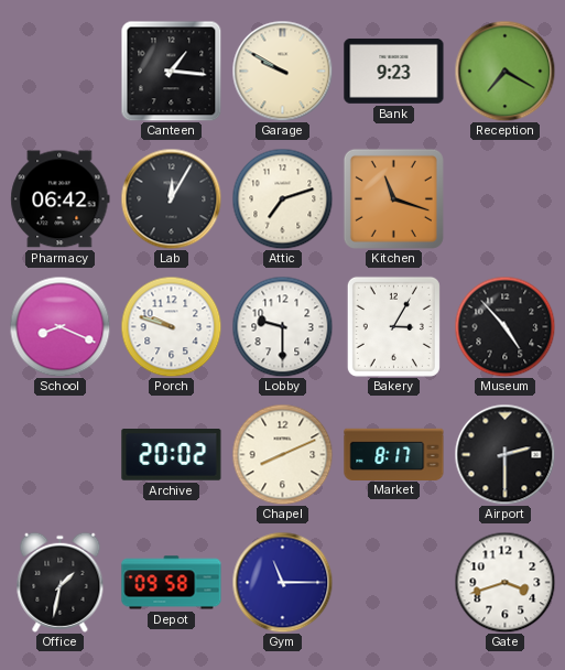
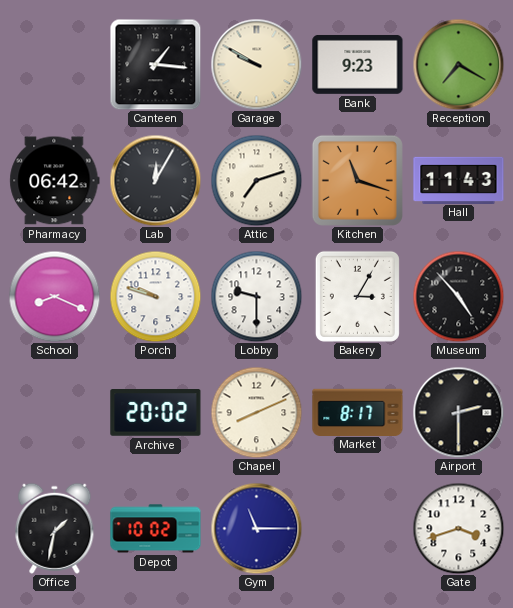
Hall: none -> 11:43
Depot: 09:58 -> 10:02
